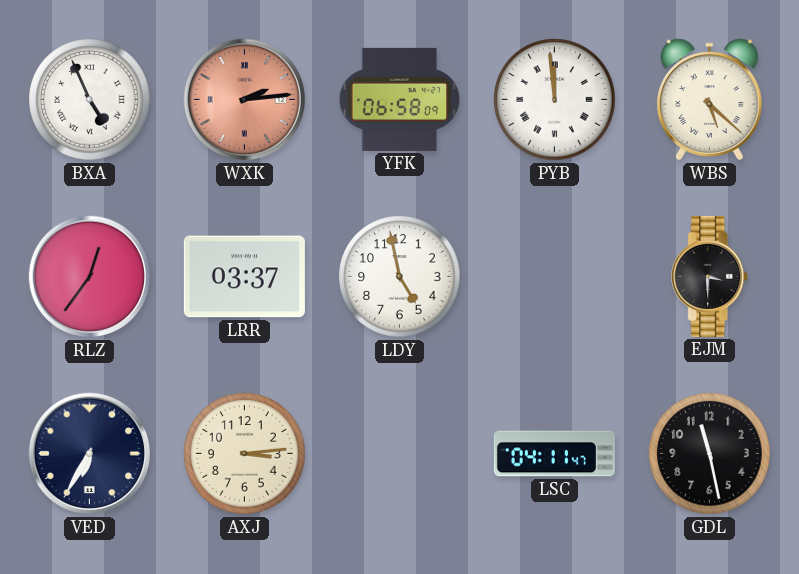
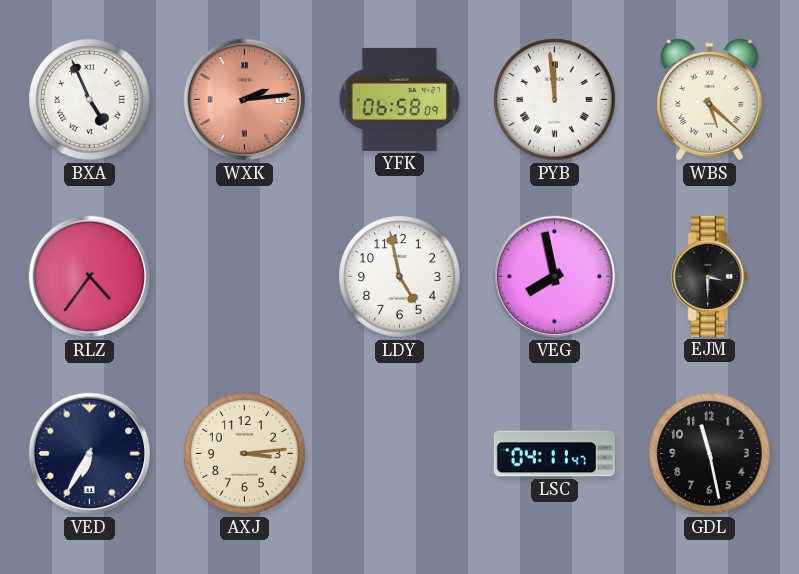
RLZ: 12:36 -> 4:36
LRR: 03:37 -> none
VEG: none -> 7:58
